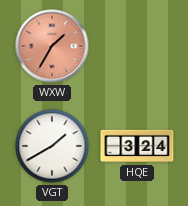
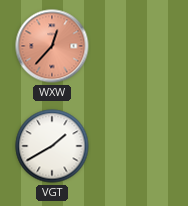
WXW: 1:35 -> 12:37
HQE: 3:24 -> none
